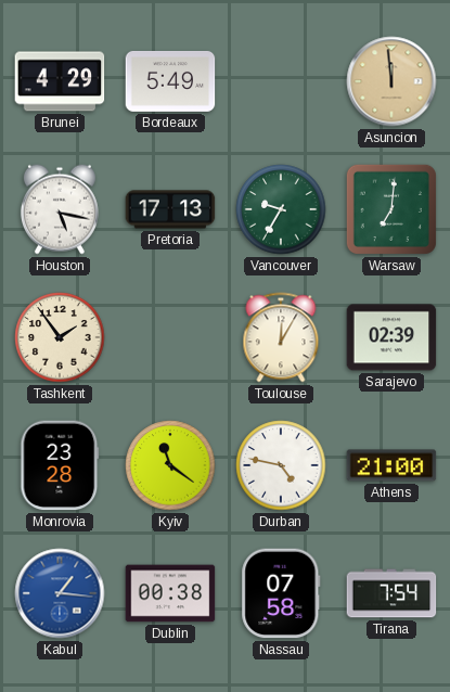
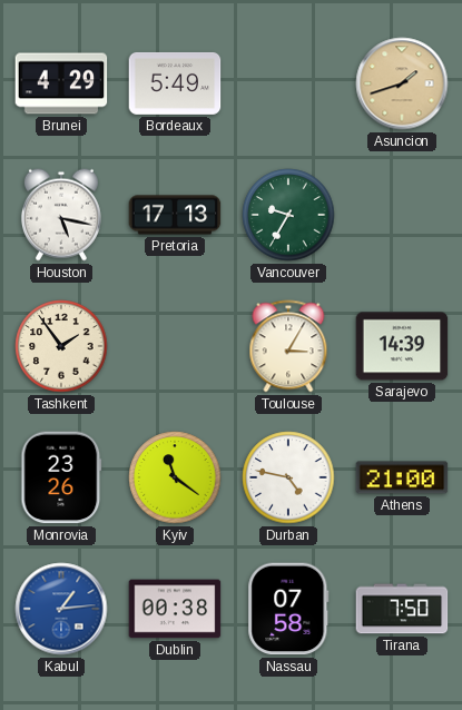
Asuncion: 11:59 -> 1:42
Warsaw: 7:01 -> none
Toulouse: 12:05 -> 3:05
Sarajevo: 02:39 -> 14:39
Monrovia: 23:28 -> 23:26
Kabul: 1:16 -> 1:14
Tirana: 7:54 -> 7:50
